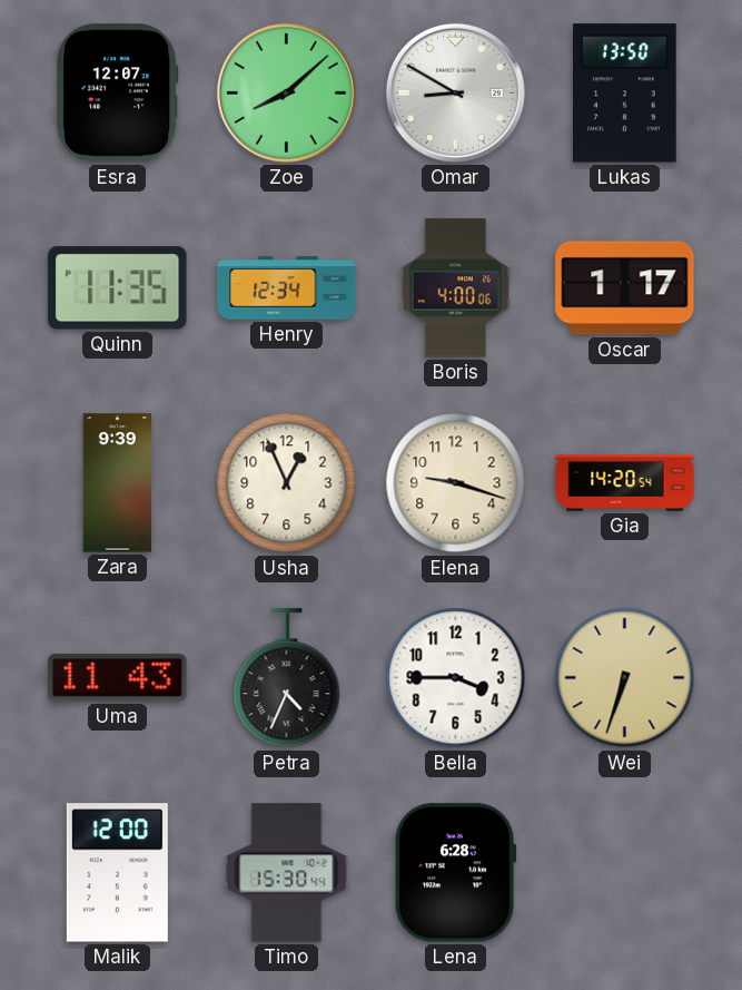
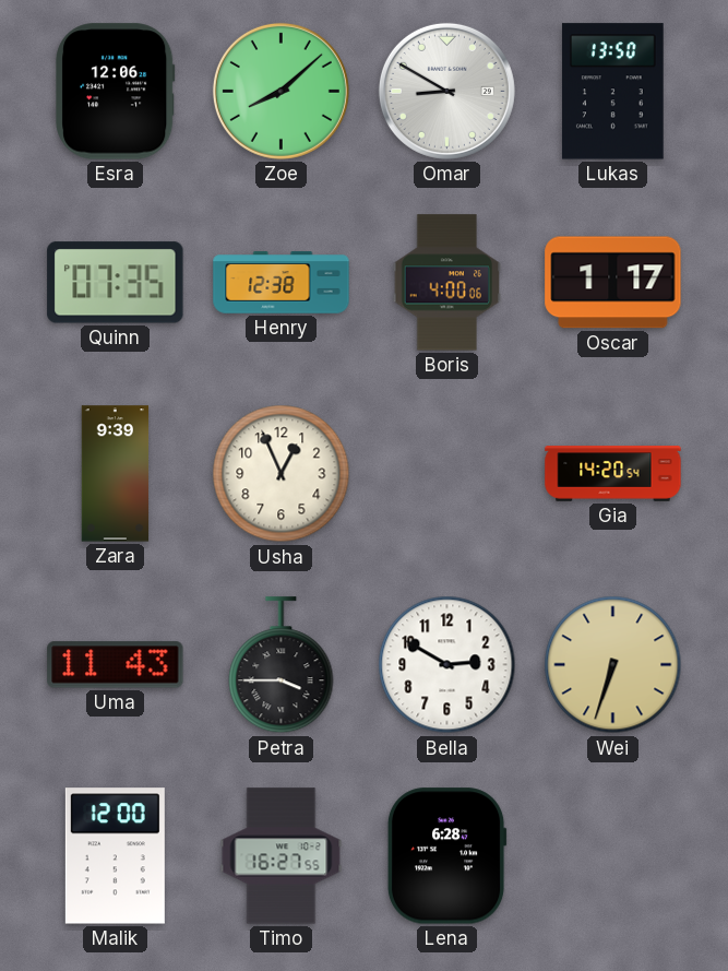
Esra: 12:07 -> 12:06
Quinn: 11:35 -> 07:35
Henry: 12:34 -> 12:38
Elena: 9:18 -> none
Petra: 4:34 -> 3:45
Bella: 3:45 -> 2:50
Timo: 15:30 -> 16:27
